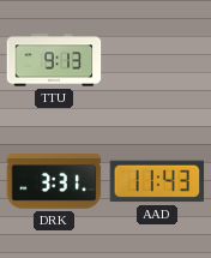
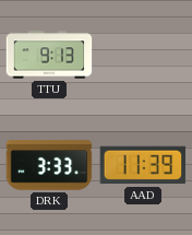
DRK: 3:31 -> 3:33
AAD: 11:43 -> 11:39
